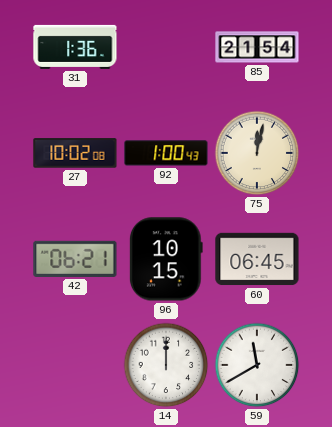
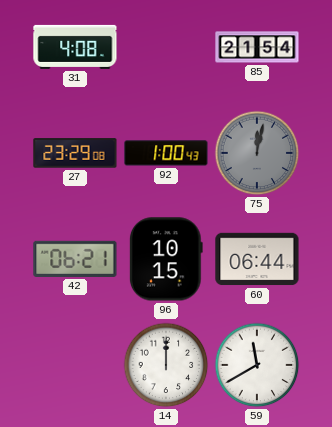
31: 1:36 -> 4:08
27: 10:02 -> 23:29
75 dial: cream -> grey
60: 06:45 -> 06:44
